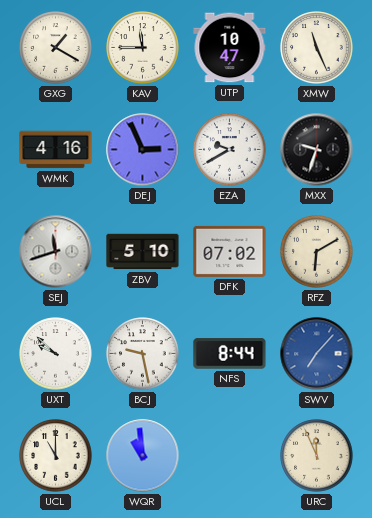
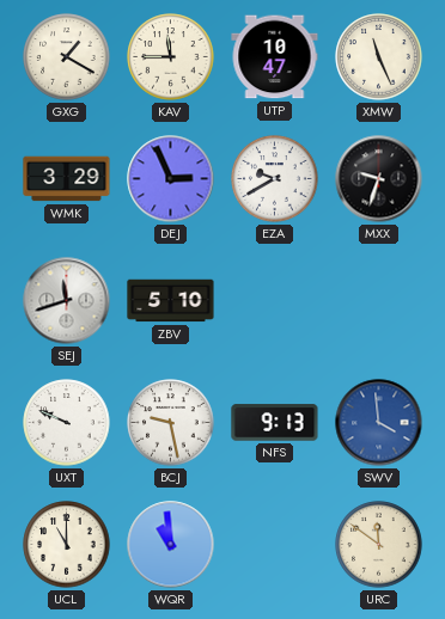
WMK: 4:16 -> 3:29
DFK: 07:02 -> none
RFZ: 6:10 -> none
UXT: 9:52 -> 9:49
NFS: 8:44 -> 9:13
SWV: 7:07 -> 3:59
URC: 11:56 -> 11:51
